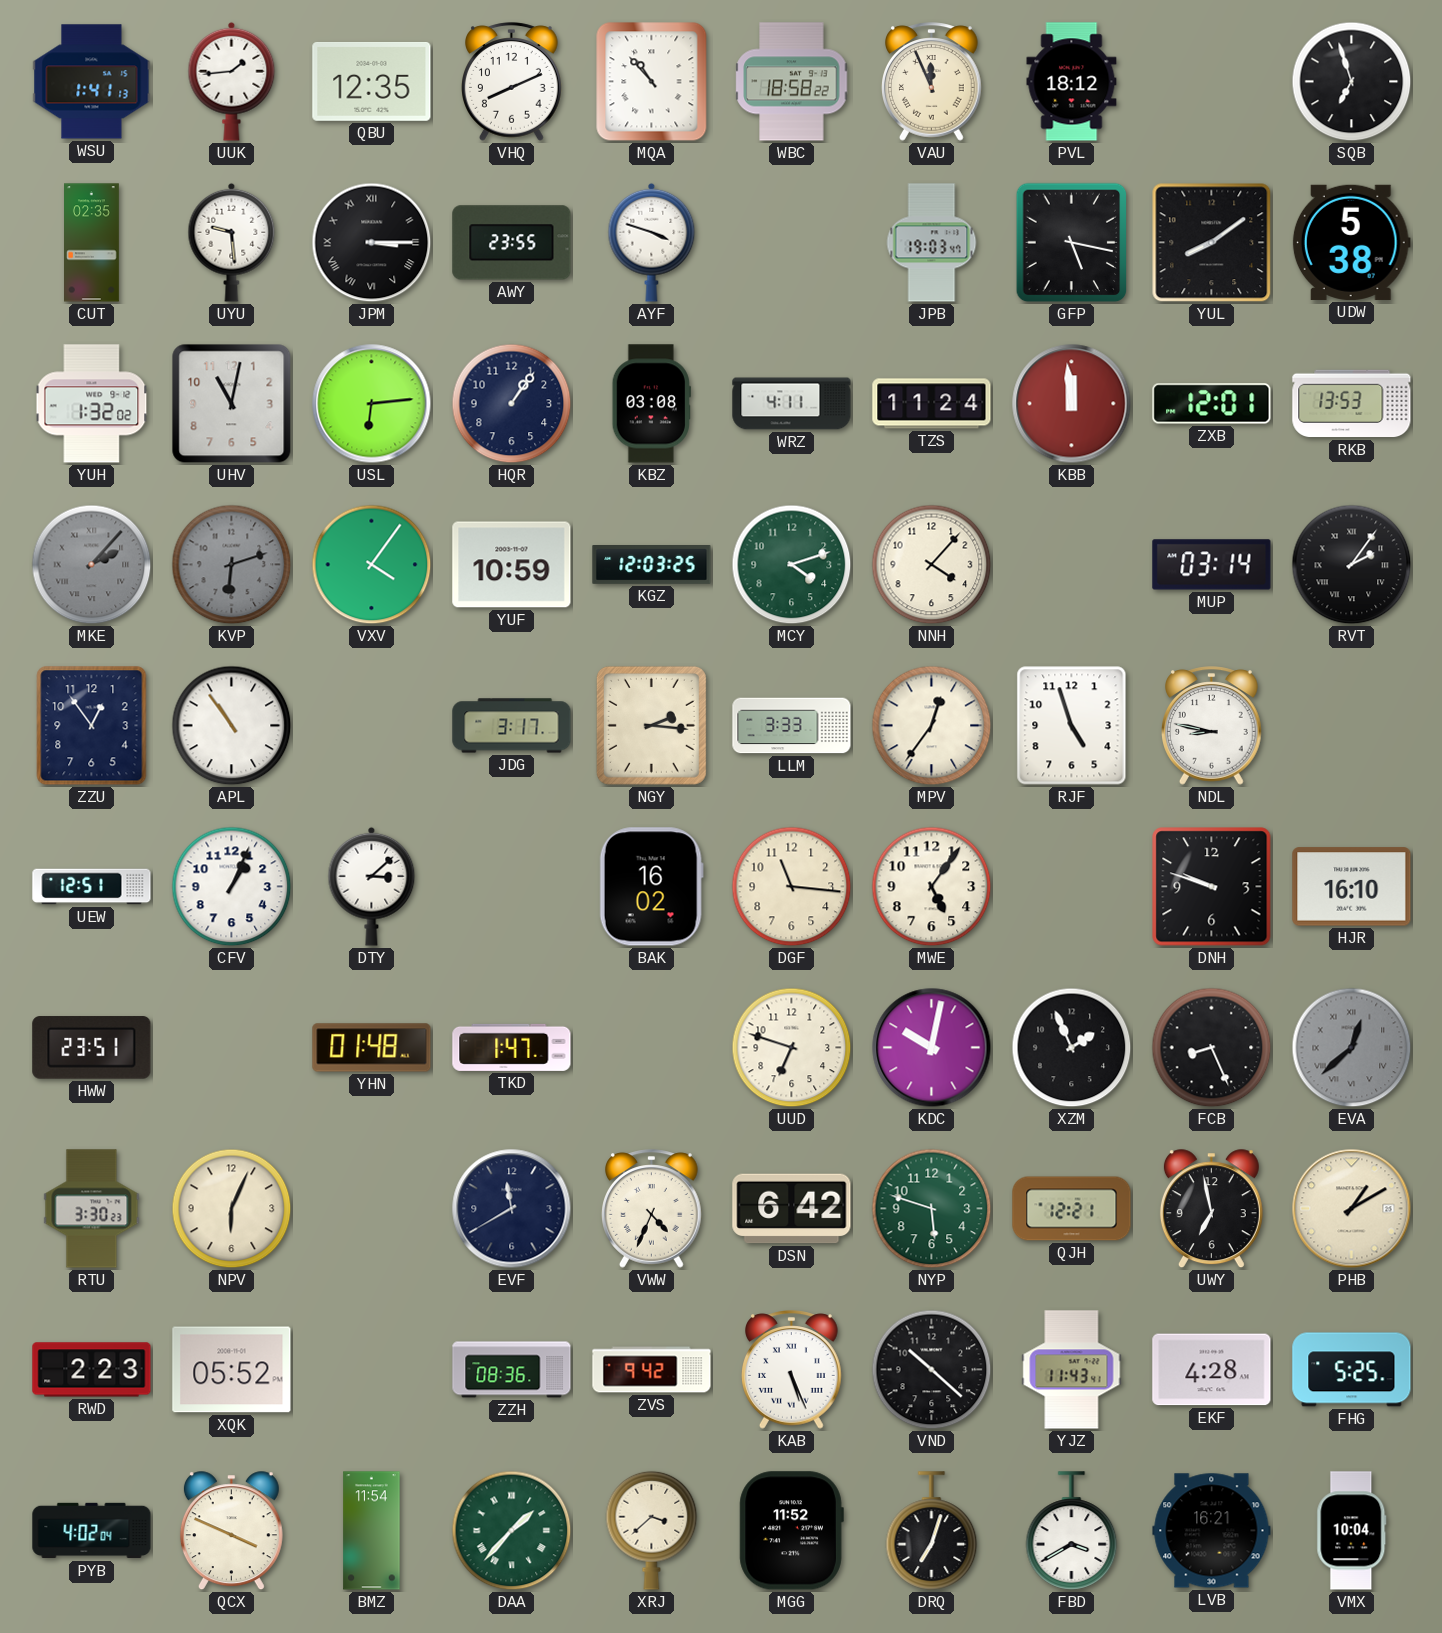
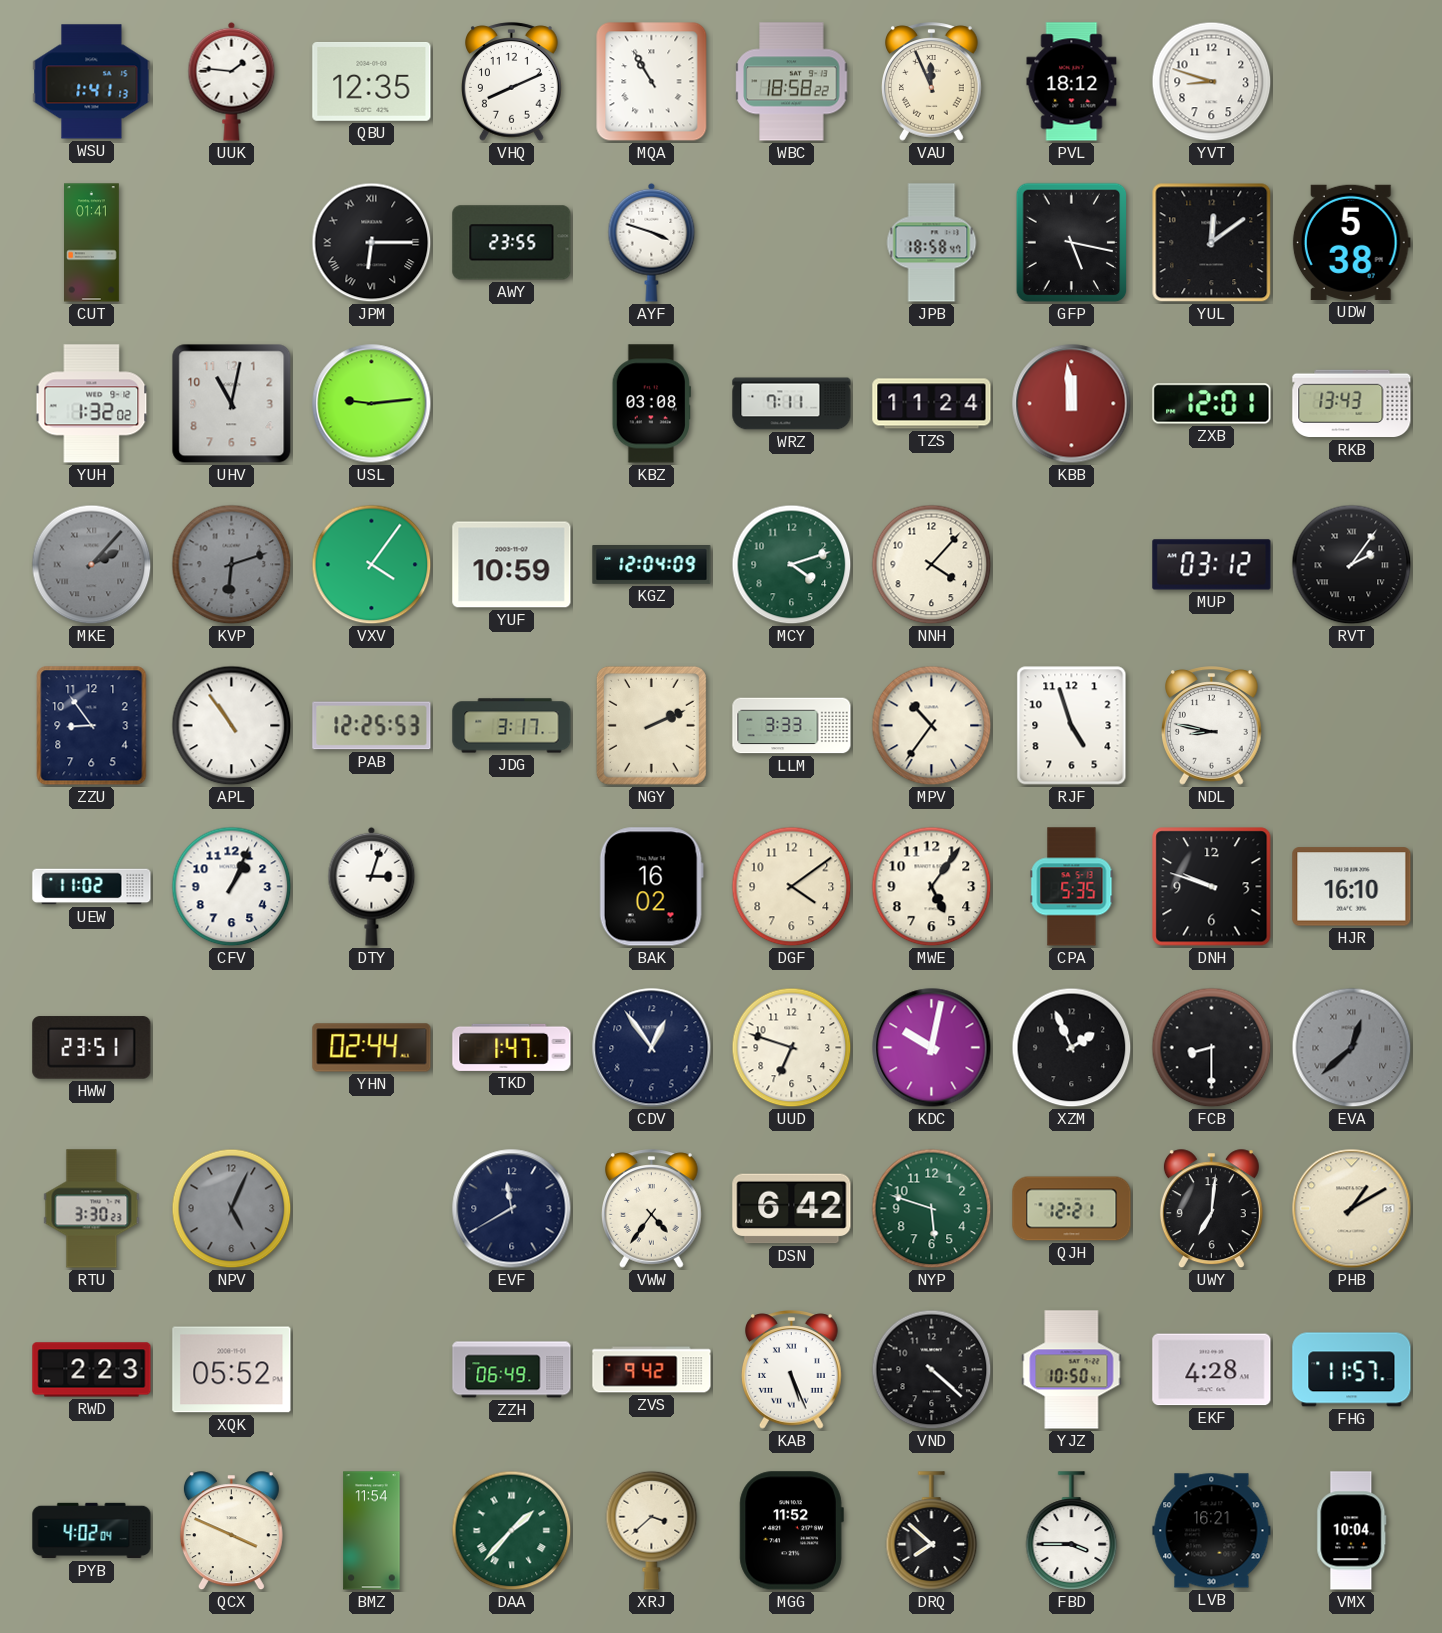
UUK: 1:44 -> 1:46
MQA: 10:53 -> 10:55
YVT: none -> 8:48
SQB: 6:57 -> none
CUT: 02:35 -> 01:41
UYU: 9:29 -> none
JPM: 3:15 -> 6:15
JPB: 19:03 -> 18:58
YUL: 8:09 -> 12:09
USL: 6:14 -> 9:14
HQR: 1:06 -> none
WRZ: 4:11 -> 7:11
RKB: 13:53 -> 13:43
KGZ: 12:03 -> 12:04
MUP: 03:14 -> 03:12
ZZU: 12:54 -> 8:54
PAB: none -> 12:25
NGY: 2:16 -> 2:11
MPV: 12:36 -> 10:36
UEW: 12:51 -> 11:02
DTY: 3:08 -> 3:03
DGF: 11:16 -> 4:09
CPA: none -> 5:35
YHN: 01:48 -> 02:44
CDV: none -> 12:54
FCB: 8:26 -> 8:30
NPV: 6:04 -> 5:04
NPV dial: cream -> grey
VWW: 4:34 -> 4:36
UWY: 6:58 -> 7:01
ZZH: 08:36 -> 06:49
VND: 10:22 -> 4:22
YJZ: 11:43 -> 10:50
FHG: 5:25 -> 11:57
DRQ: 7:03 -> 7:52
FBD: 3:40 -> 3:45
